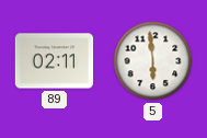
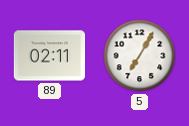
5: 5:59 -> 7:05
